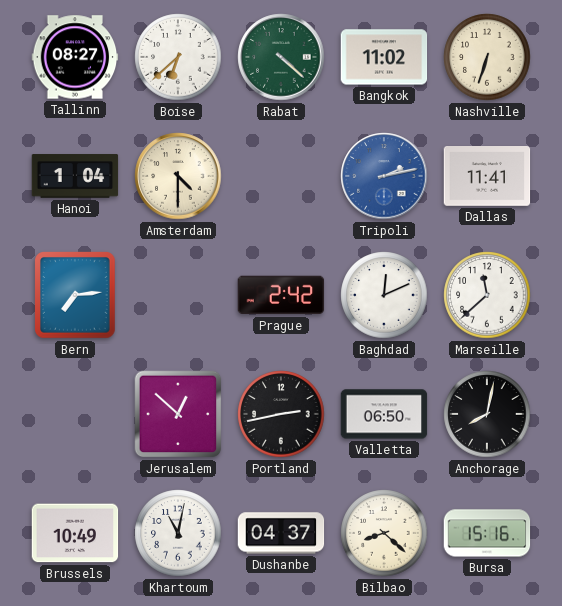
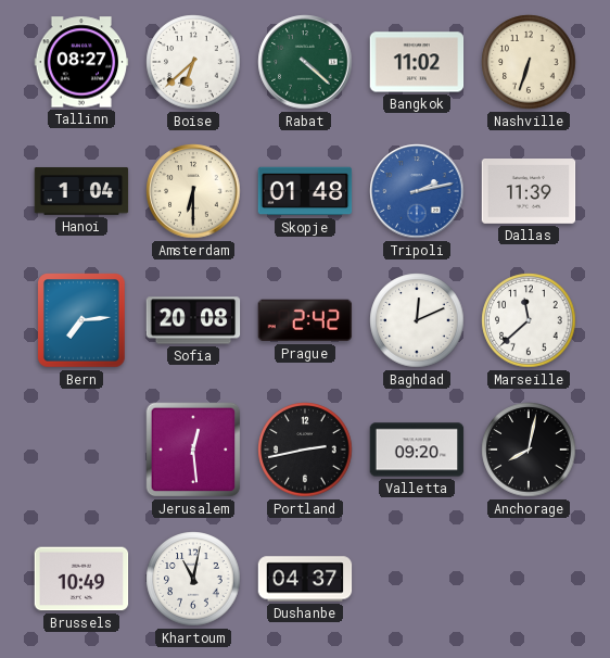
Amsterdam: 4:30 -> 6:30
Skopje: none -> 01:48
Dallas: 11:41 -> 11:39
Sofia: none -> 20:08
Jerusalem: 12:52 -> 12:29
Valletta: 06:50 -> 09:20
Bilbao: 8:22 -> none
Bursa: 15:16 -> none
